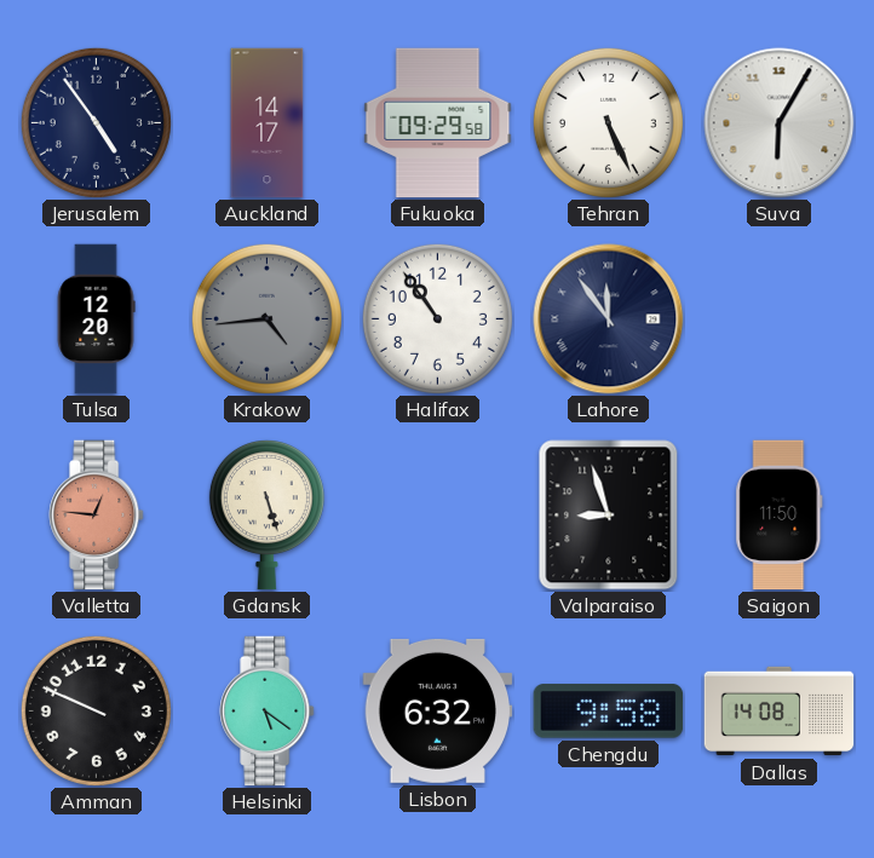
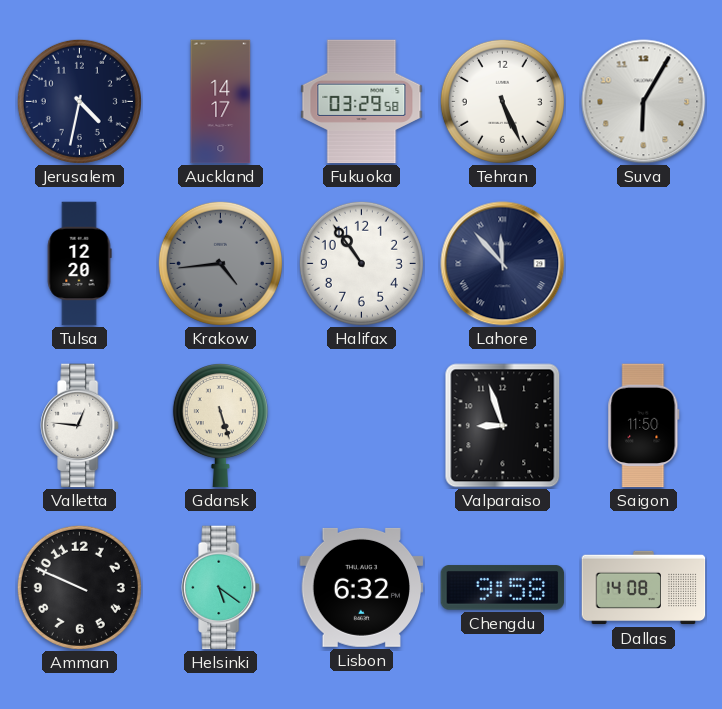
Jerusalem: 4:54 -> 4:32
Fukuoka: 09:29 -> 03:29
Lahore: 11:54 -> 11:53
Valletta dial: salmon -> white
